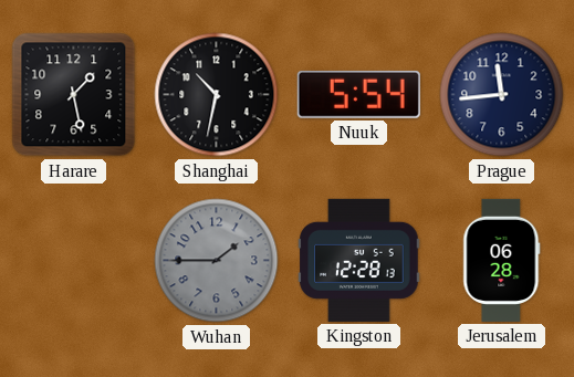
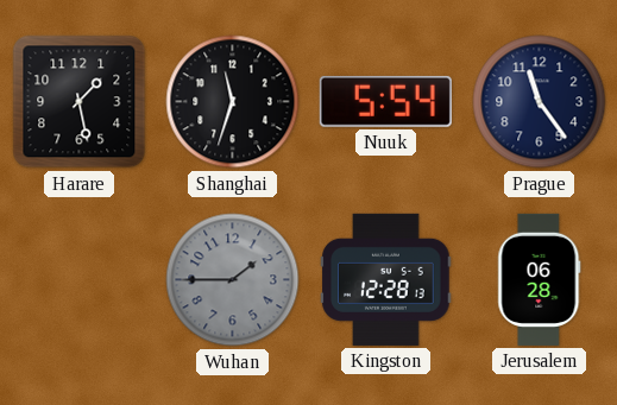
Shanghai: 10:32 -> 11:33
Prague: 11:44 -> 11:24
